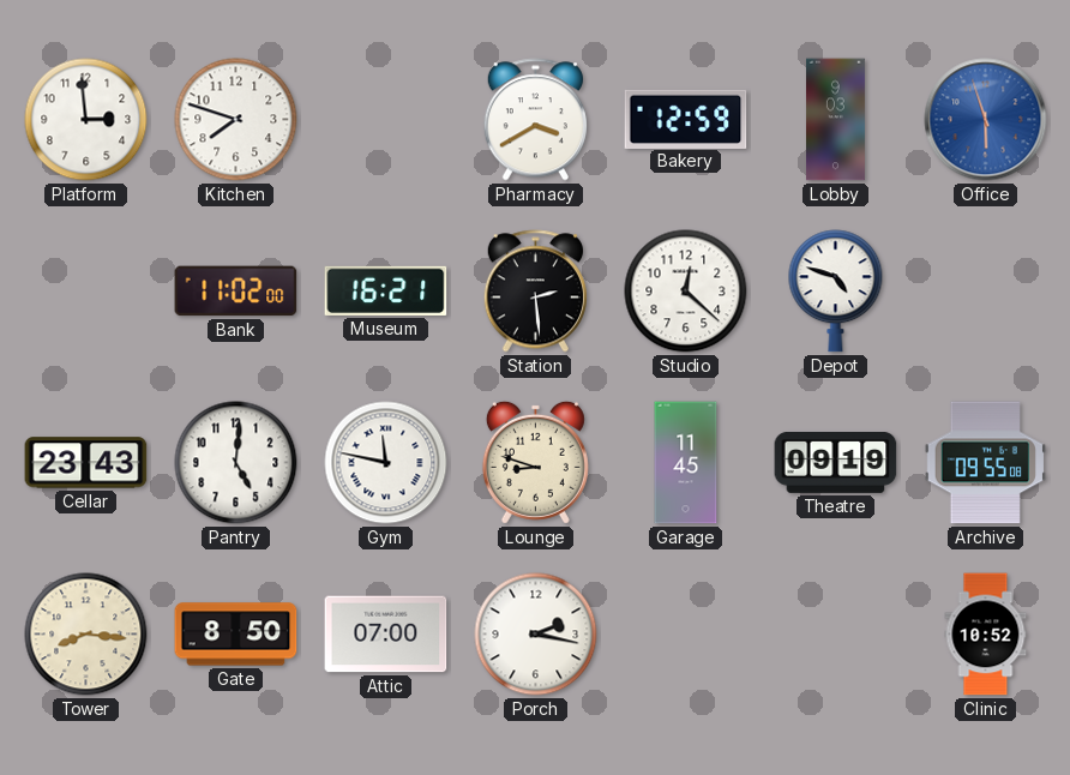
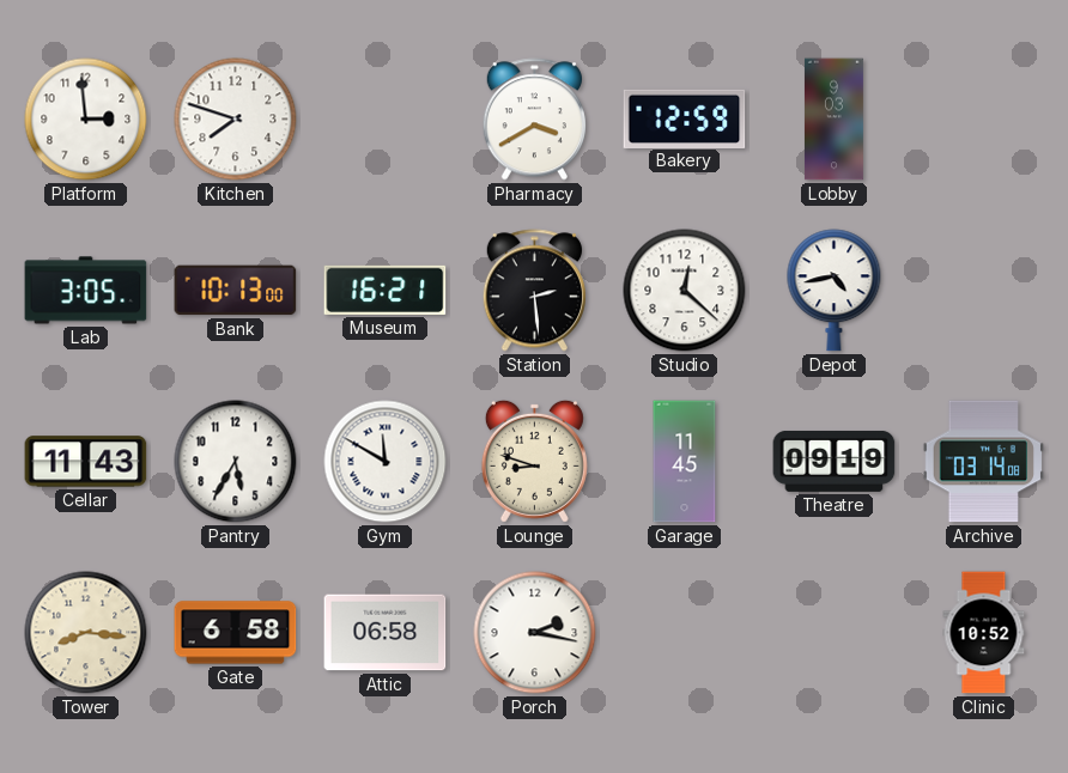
Office: 5:57 -> none
Lab: none -> 3:05
Bank: 11:02 -> 10:13
Depot: 4:48 -> 4:43
Cellar: 23:43 -> 11:43
Pantry: 5:01 -> 5:35
Gym: 11:47 -> 11:50
Archive: 09:55 -> 03:14
Gate: 8:50 -> 6:58
Attic: 07:00 -> 06:58
